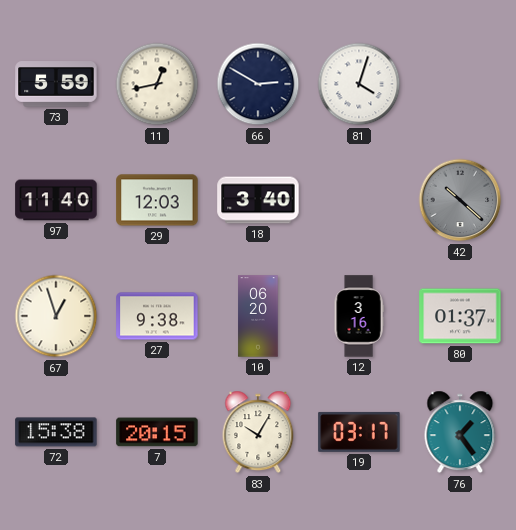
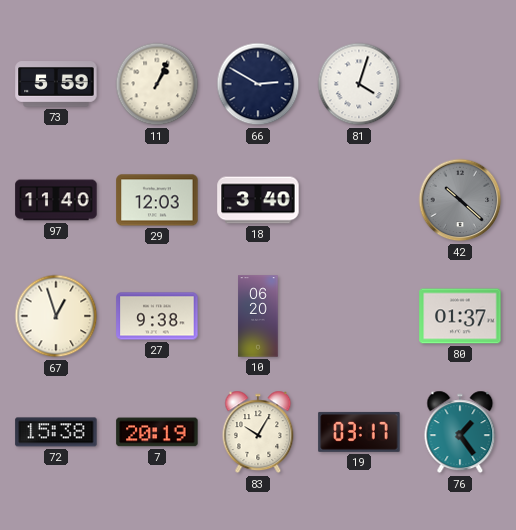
11: 12:43 -> 1:04
12: 3:16 -> none
7: 20:15 -> 20:19
